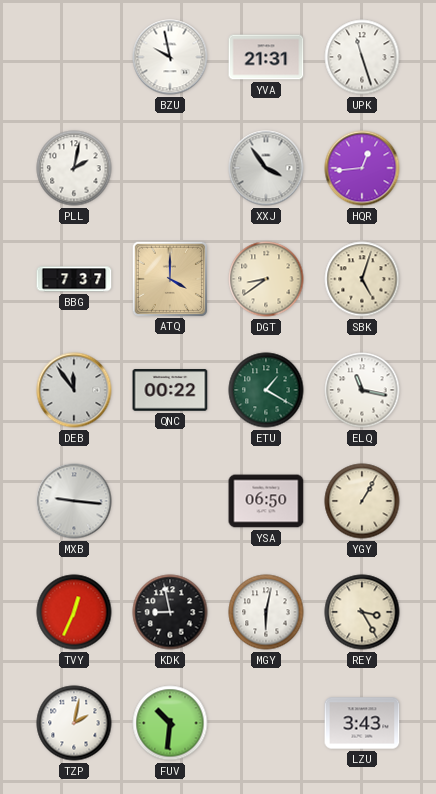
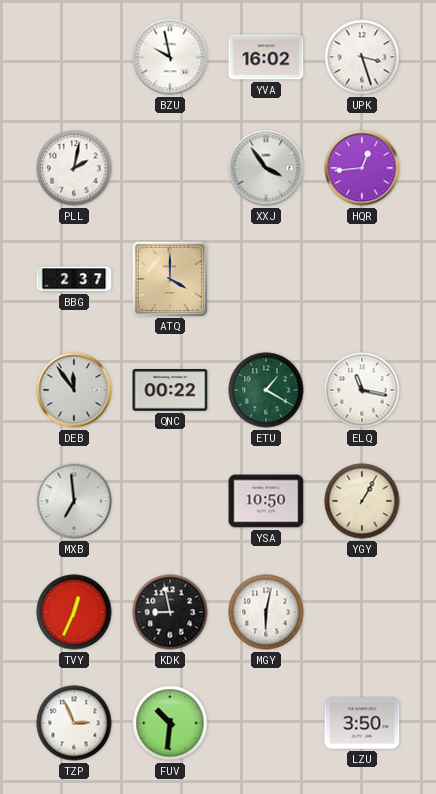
YVA: 21:31 -> 16:02
UPK: 11:27 -> 3:27
BBG: 7:37 -> 2:37
DGT: 8:39 -> none
SBK: 5:03 -> none
MXB: 9:16 -> 6:59
YSA: 06:50 -> 10:50
REY: 3:25 -> none
TZP: 2:02 -> 2:56
LZU: 3:43 -> 3:50
